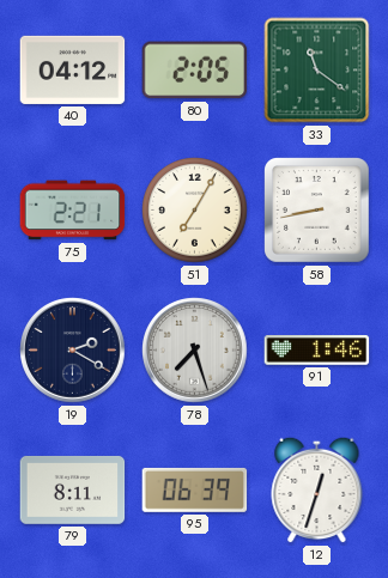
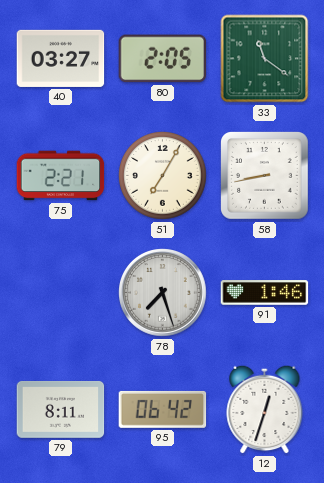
40: 04:12 -> 03:27
19: 2:20 -> none
95: 06:39 -> 06:42
